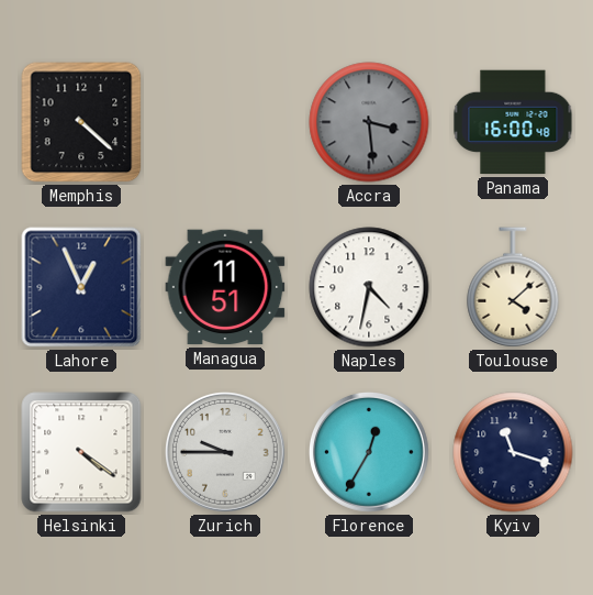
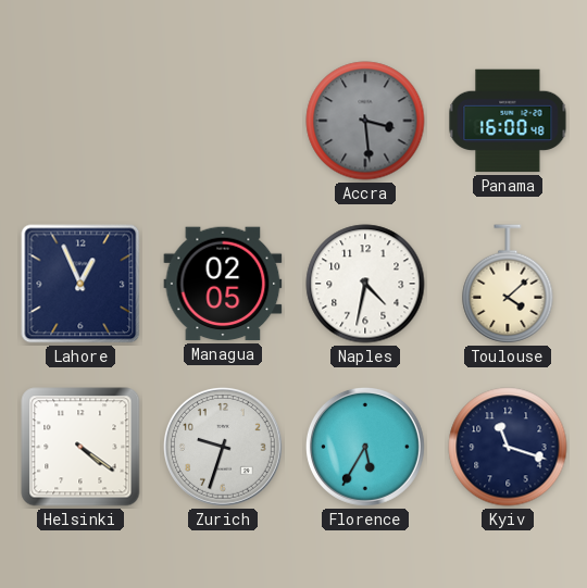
Memphis: 4:22 -> none
Managua: 11:51 -> 02:05
Zurich: 9:45 -> 9:33
Florence: 12:35 -> 5:35
